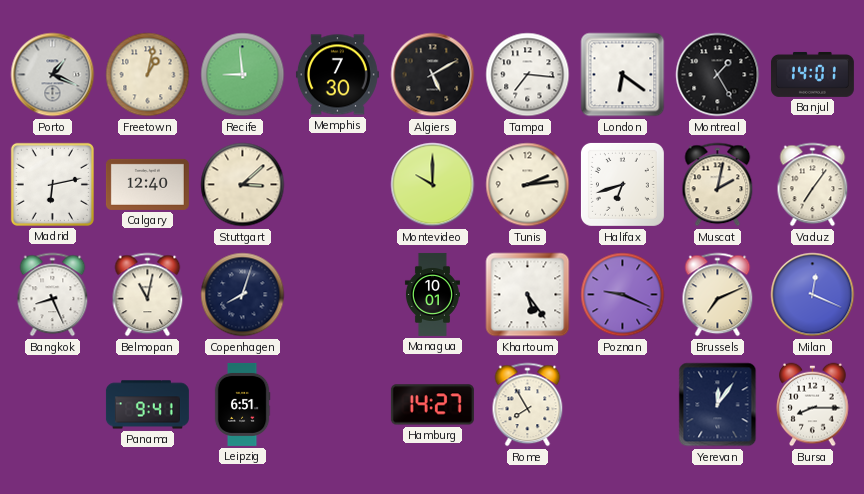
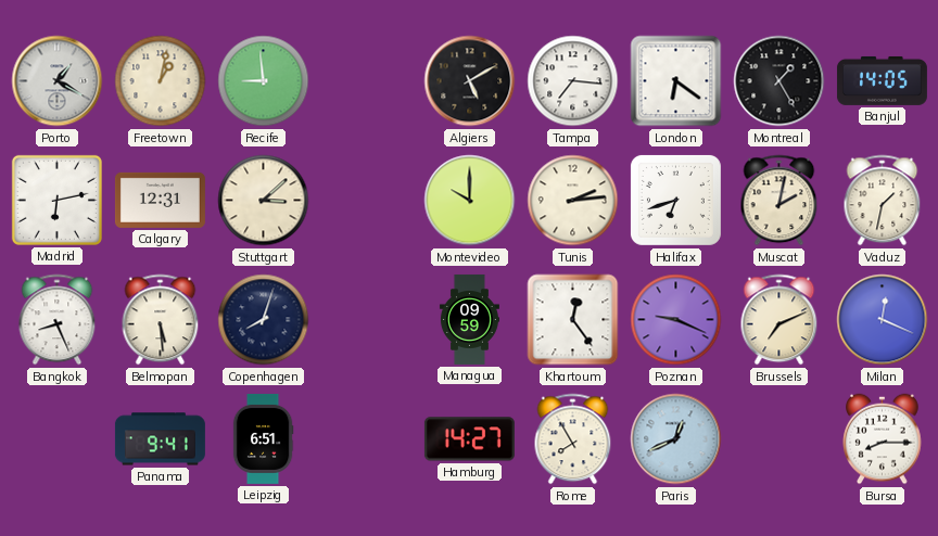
Porto: 1:19 -> 1:20
Memphis: 7:30 -> none
Banjul: 14:01 -> 14:05
Calgary: 12:40 -> 12:31
Vaduz: 7:06 -> 1:32
Belmopan: 11:02 -> 5:29
Managua: 10:01 -> 09:59
Khartoum: 5:24 -> 12:24
Paris: none -> 12:41
Yerevan: 12:06 -> none
